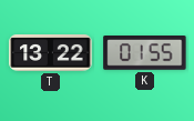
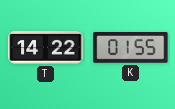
T: 13:22 -> 14:22
